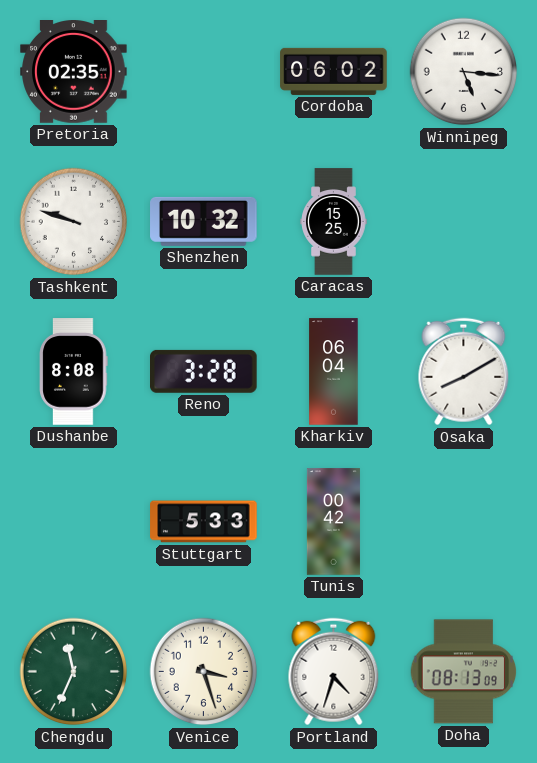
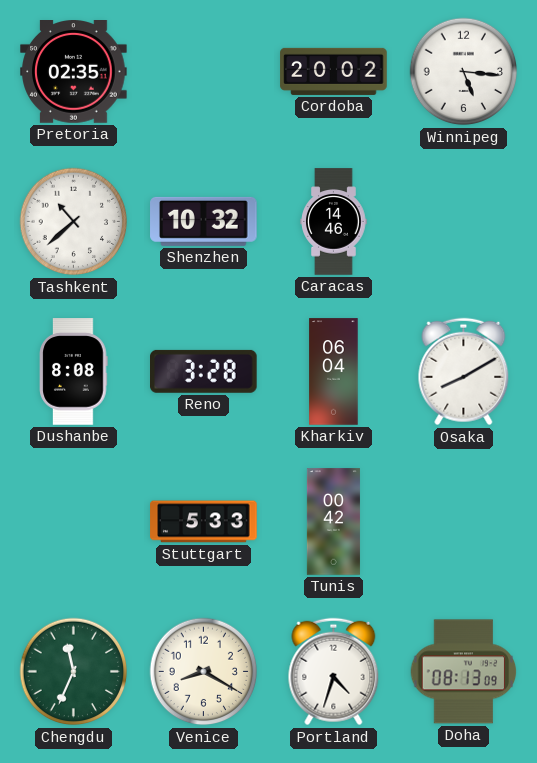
Cordoba: 06:02 -> 20:02
Tashkent: 9:48 -> 10:38
Caracas: 15:25 -> 14:46
Venice: 3:27 -> 8:20
